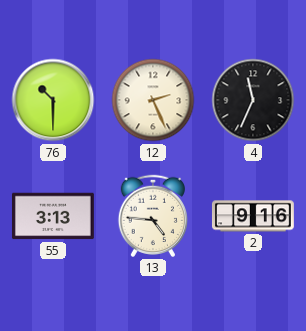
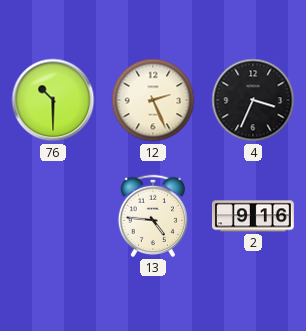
4: 11:34 -> 3:34
55: 3:13 -> none
